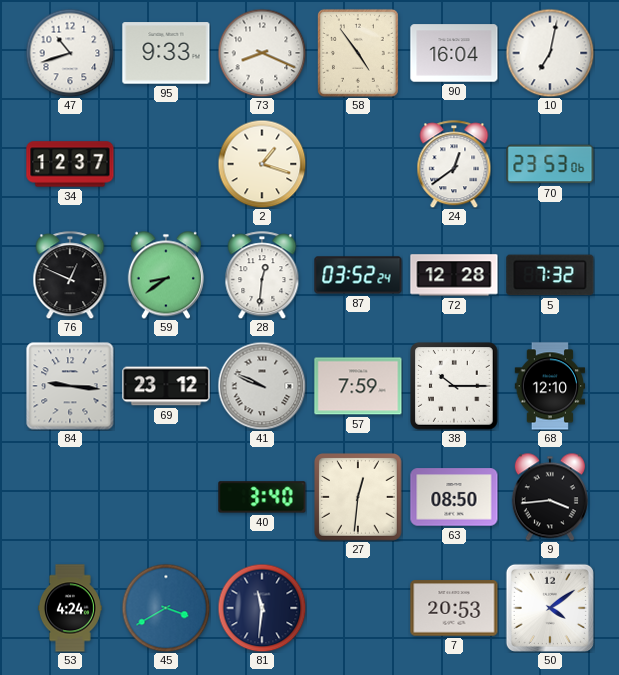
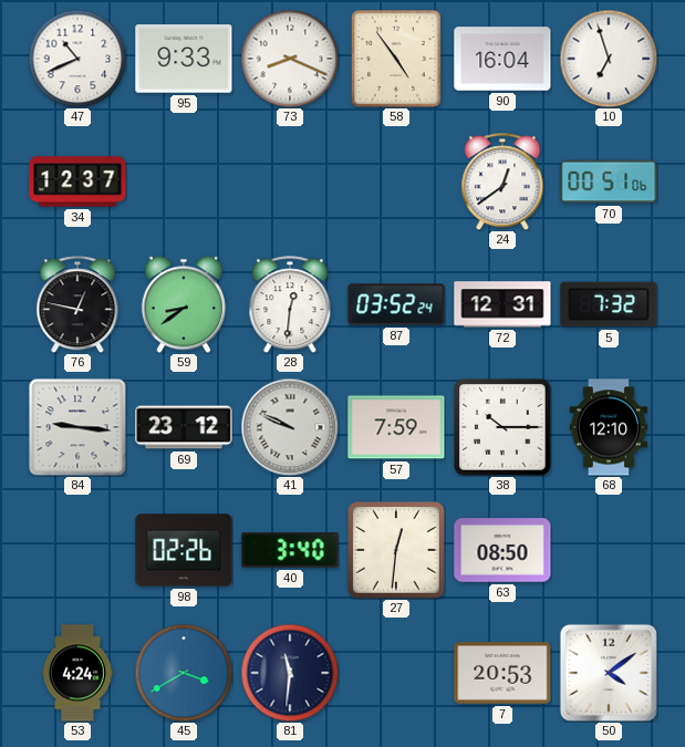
47: 10:42 -> 10:41
10: 7:02 -> 6:57
2: 1:18 -> none
70: 23:53 -> 00:51
76: 12:49 -> 12:47
72: 12:28 -> 12:31
98: none -> 02:26
9: 3:44 -> none
